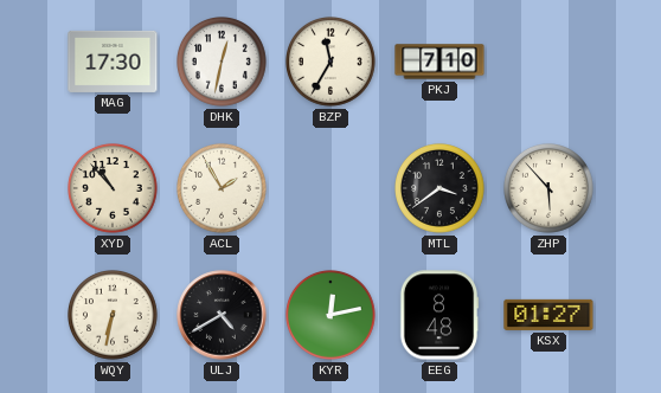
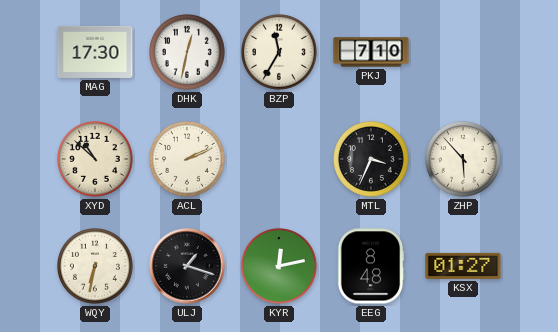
XYD: 10:53 -> 10:52
ACL: 1:55 -> 2:11
MTL: 3:39 -> 3:34
ULJ: 4:40 -> 1:18
